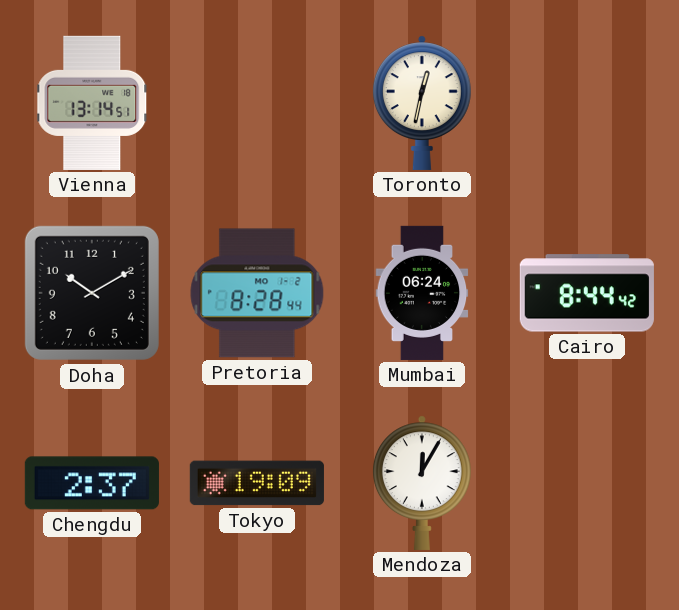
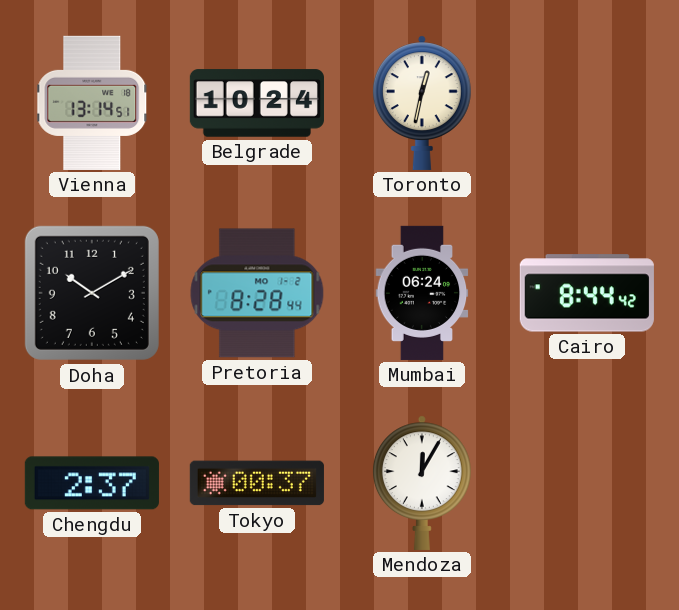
Belgrade: none -> 10:24
Tokyo: 19:09 -> 00:37
